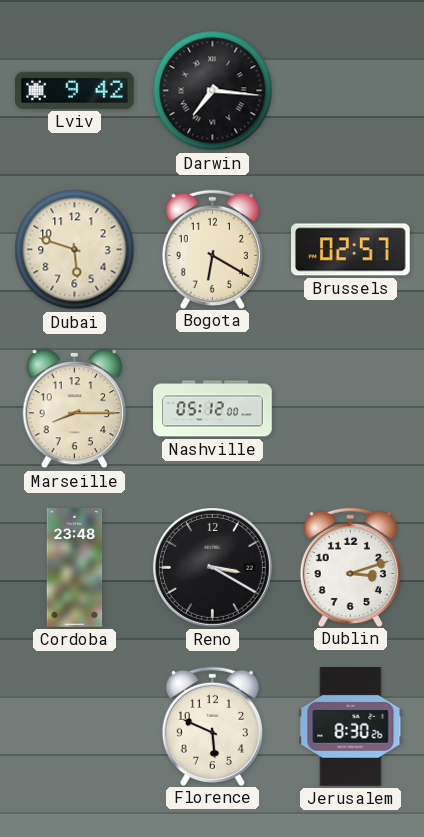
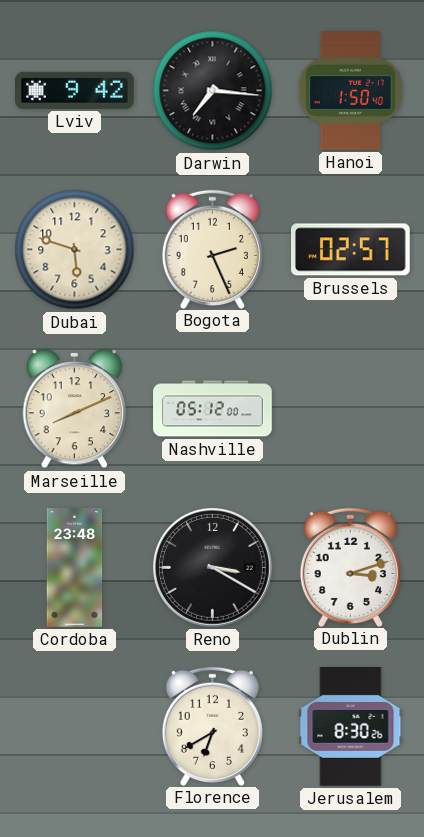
Hanoi: none -> 1:50
Bogota: 6:20 -> 2:26
Marseille: 8:15 -> 8:11
Florence: 5:49 -> 6:40
